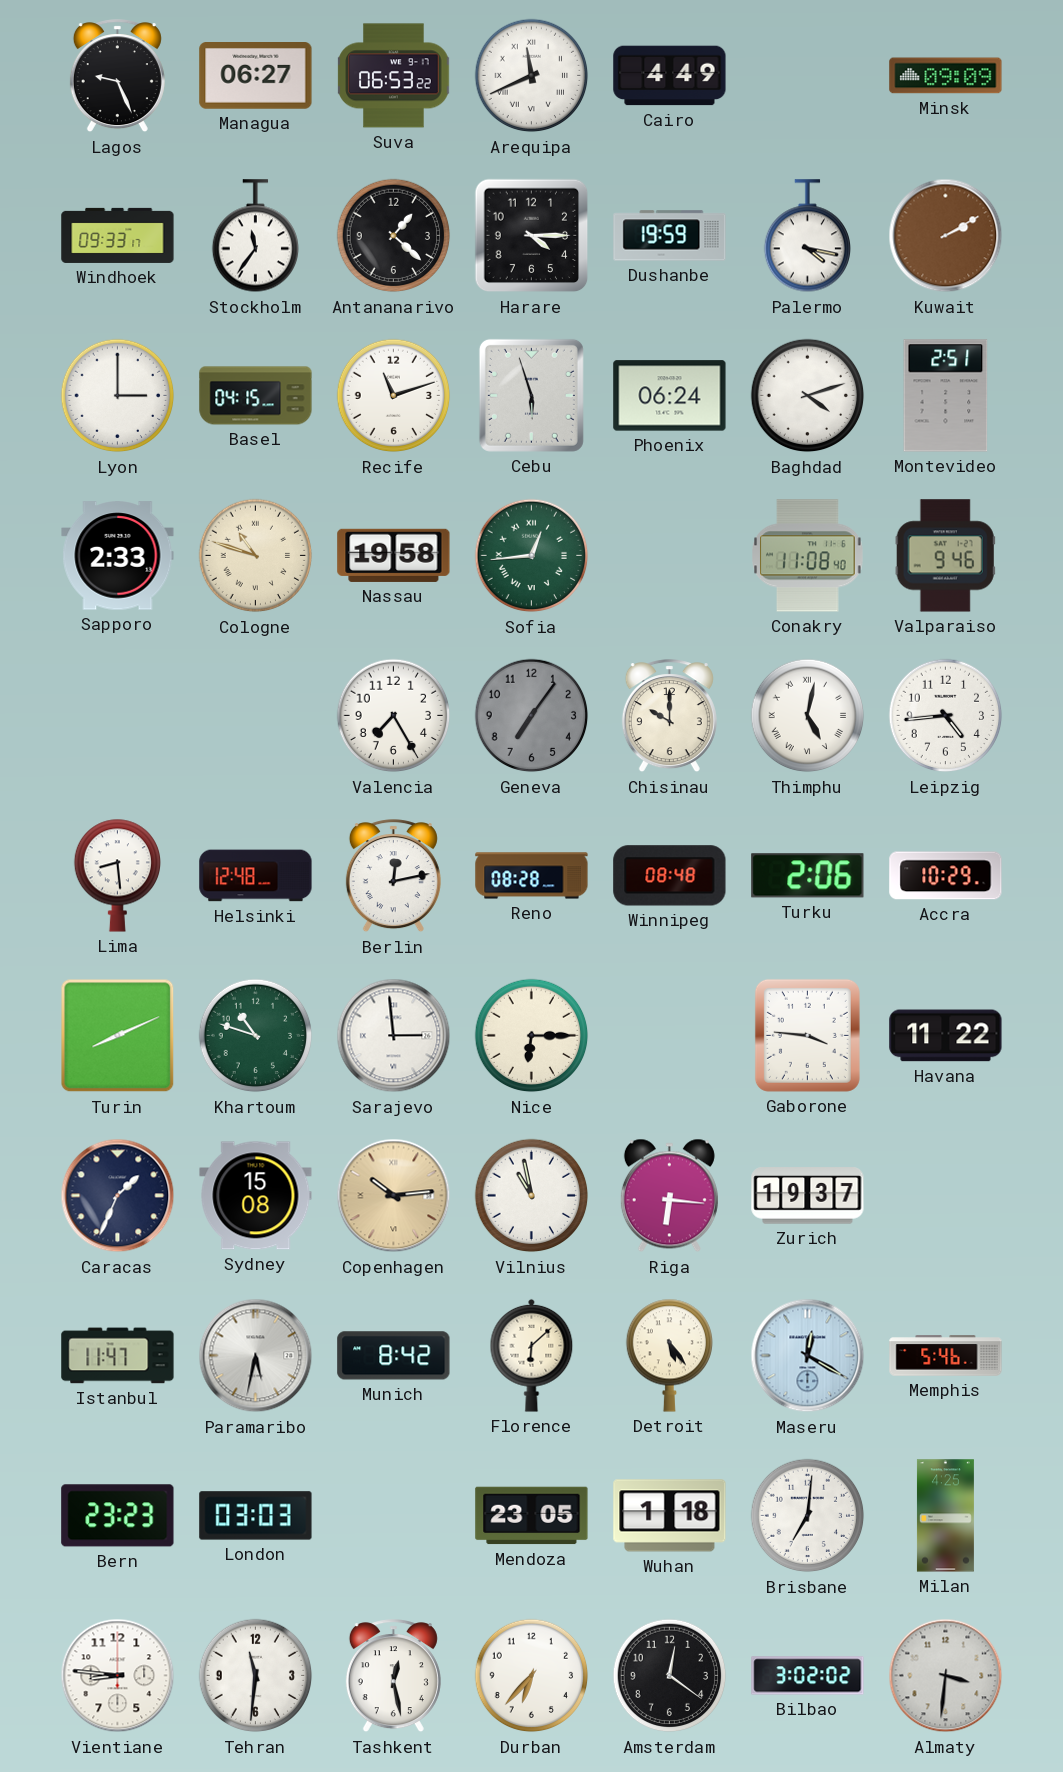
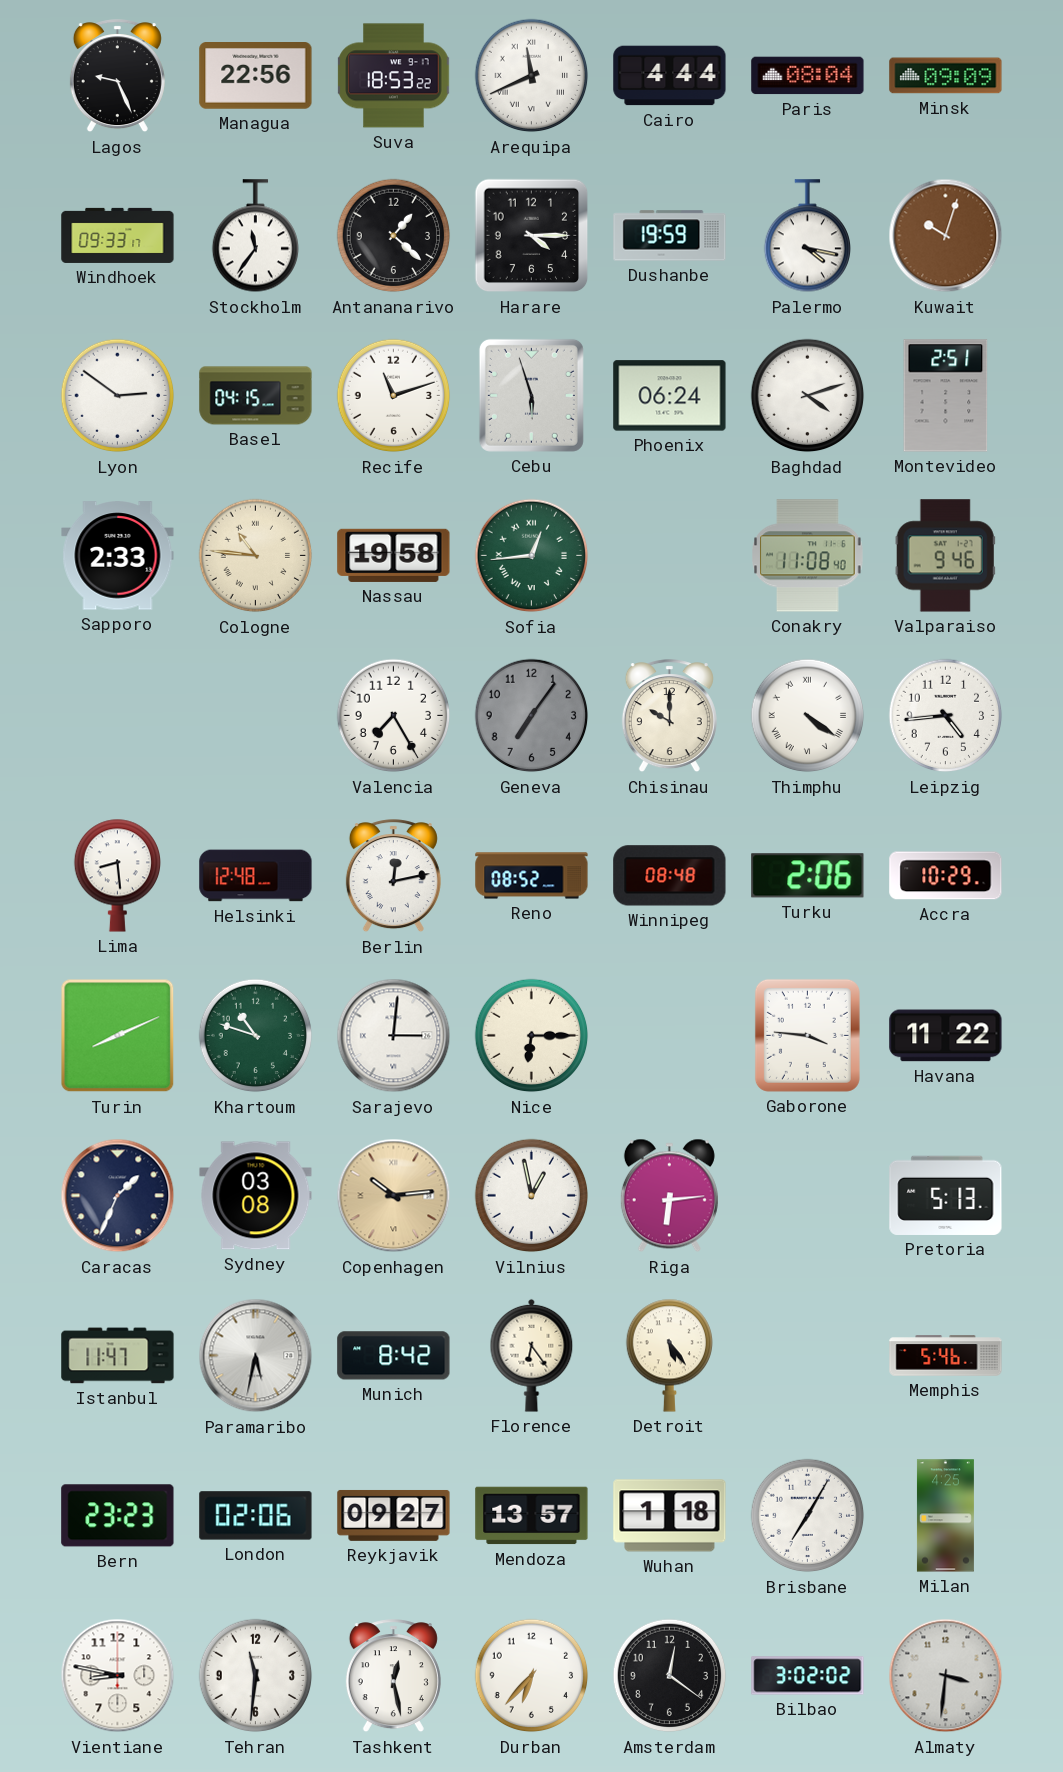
Managua: 06:27 -> 22:56
Suva: 06:53 -> 18:53
Cairo: 4:49 -> 4:44
Paris: none -> 08:04
Kuwait: 2:10 -> 10:03
Lyon: 3:00 -> 2:51
Cologne: 10:48 -> 10:46
Thimphu: 5:02 -> 4:21
Reno: 08:28 -> 08:52
Sarajevo: 2:59 -> 3:01
Sydney: 15:08 -> 03:08
Vilnius: 10:58 -> 12:58
Riga: 6:16 -> 6:14
Zurich: 19:37 -> none
Pretoria: none -> 5:13
Florence: 6:08 -> 6:24
Maseru: 12:20 -> none
London: 03:03 -> 02:06
Reykjavik: none -> 09:27
Mendoza: 23:05 -> 13:57
Brisbane: 7:01 -> 7:05
Vientiane: 8:46 -> 8:47
